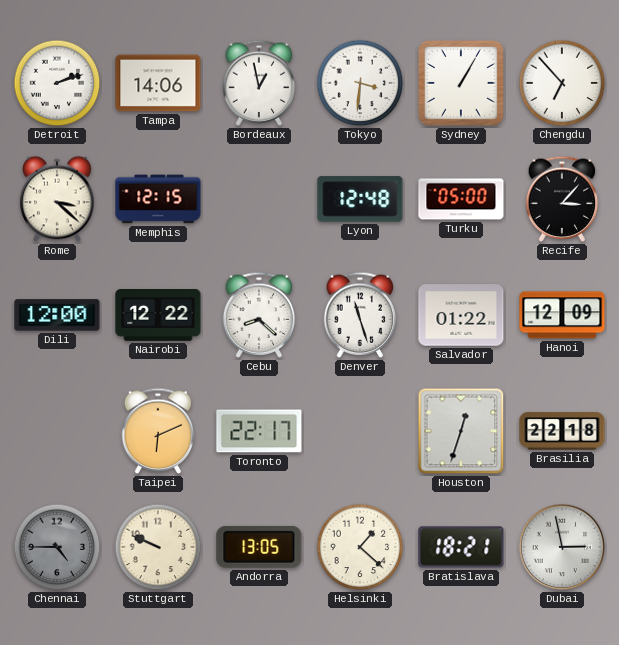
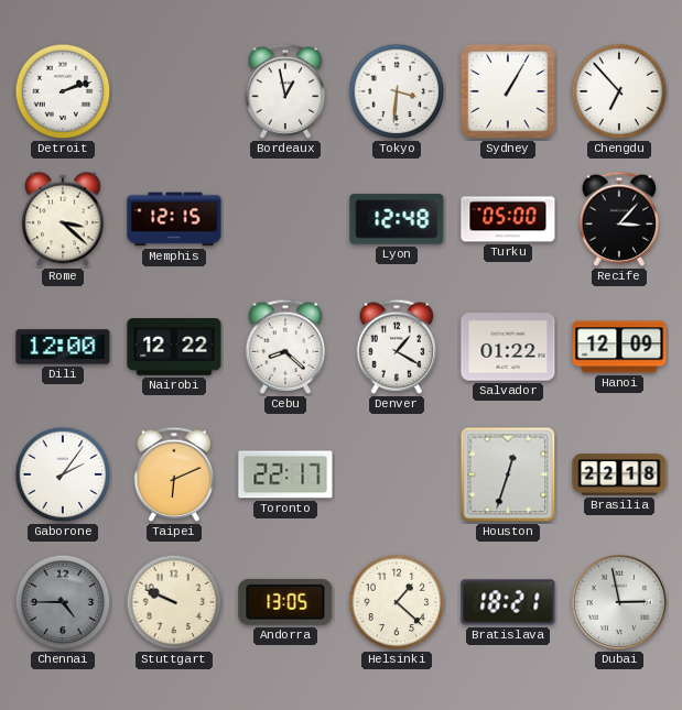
Tampa: 14:06 -> none
Denver: 11:27 -> 1:20
Gaborone: none -> 2:06
